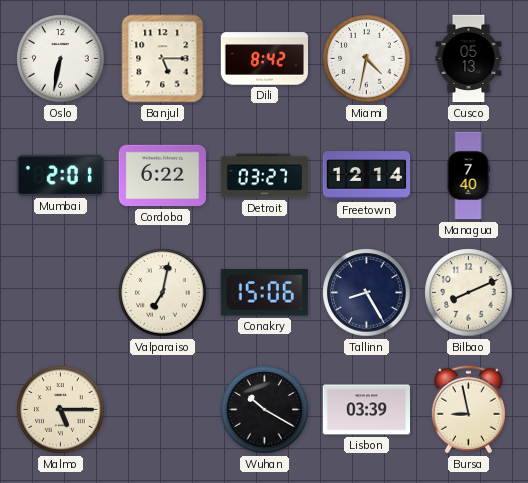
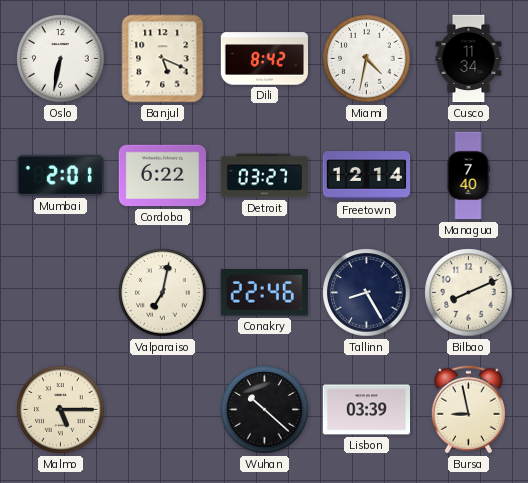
Banjul: 5:15 -> 5:19
Cusco: 05:13 -> 11:34
Conakry: 15:06 -> 22:46
Wuhan: 10:20 -> 10:22
